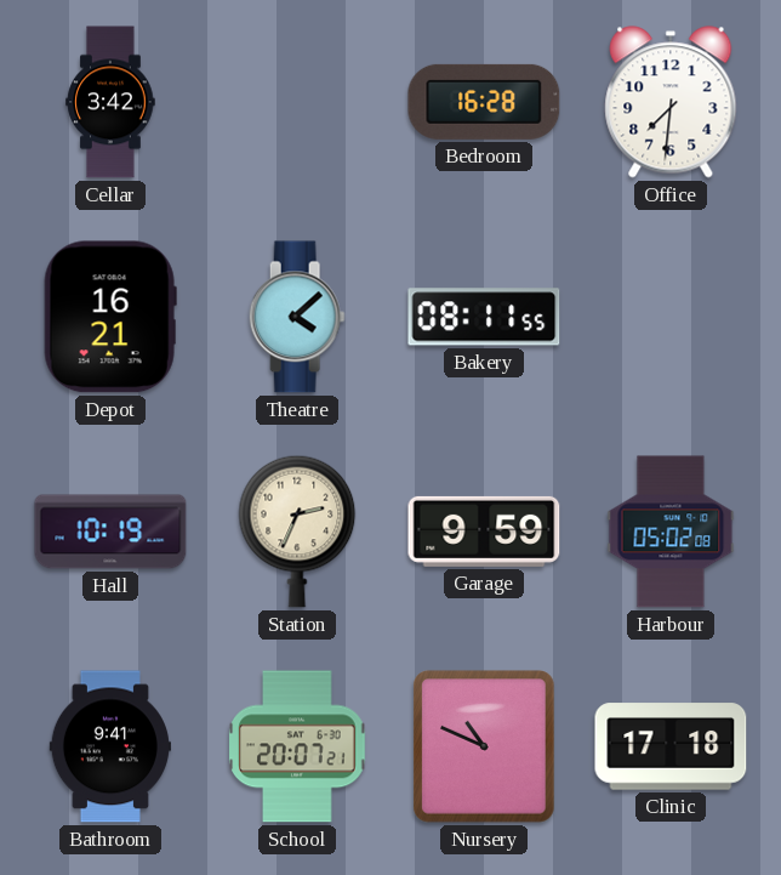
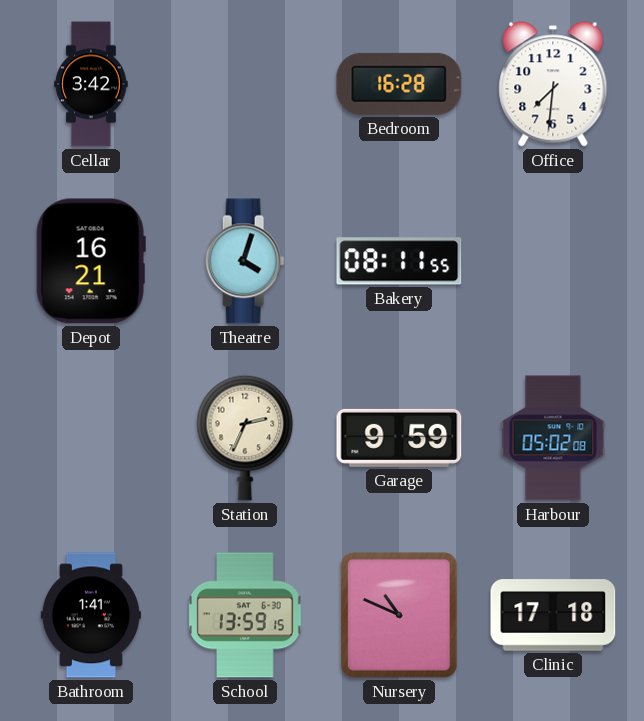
Theatre: 4:08 -> 4:03
Hall: 10:19 -> none
Bathroom: 9:41 -> 1:41
School: 20:07 -> 13:59
